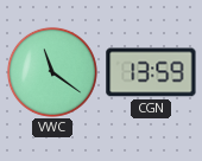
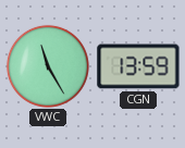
VWC: 11:21 -> 11:25
